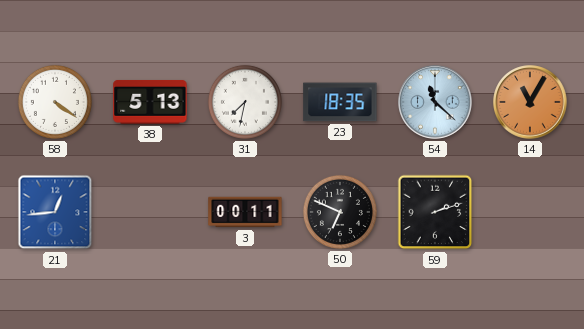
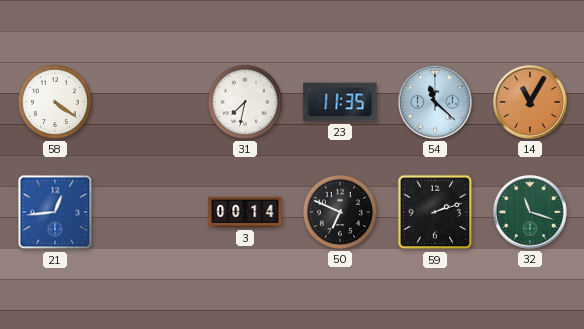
38: 5:13 -> none
23: 18:35 -> 11:35
3: 00:11 -> 00:14
32: none -> 11:18
